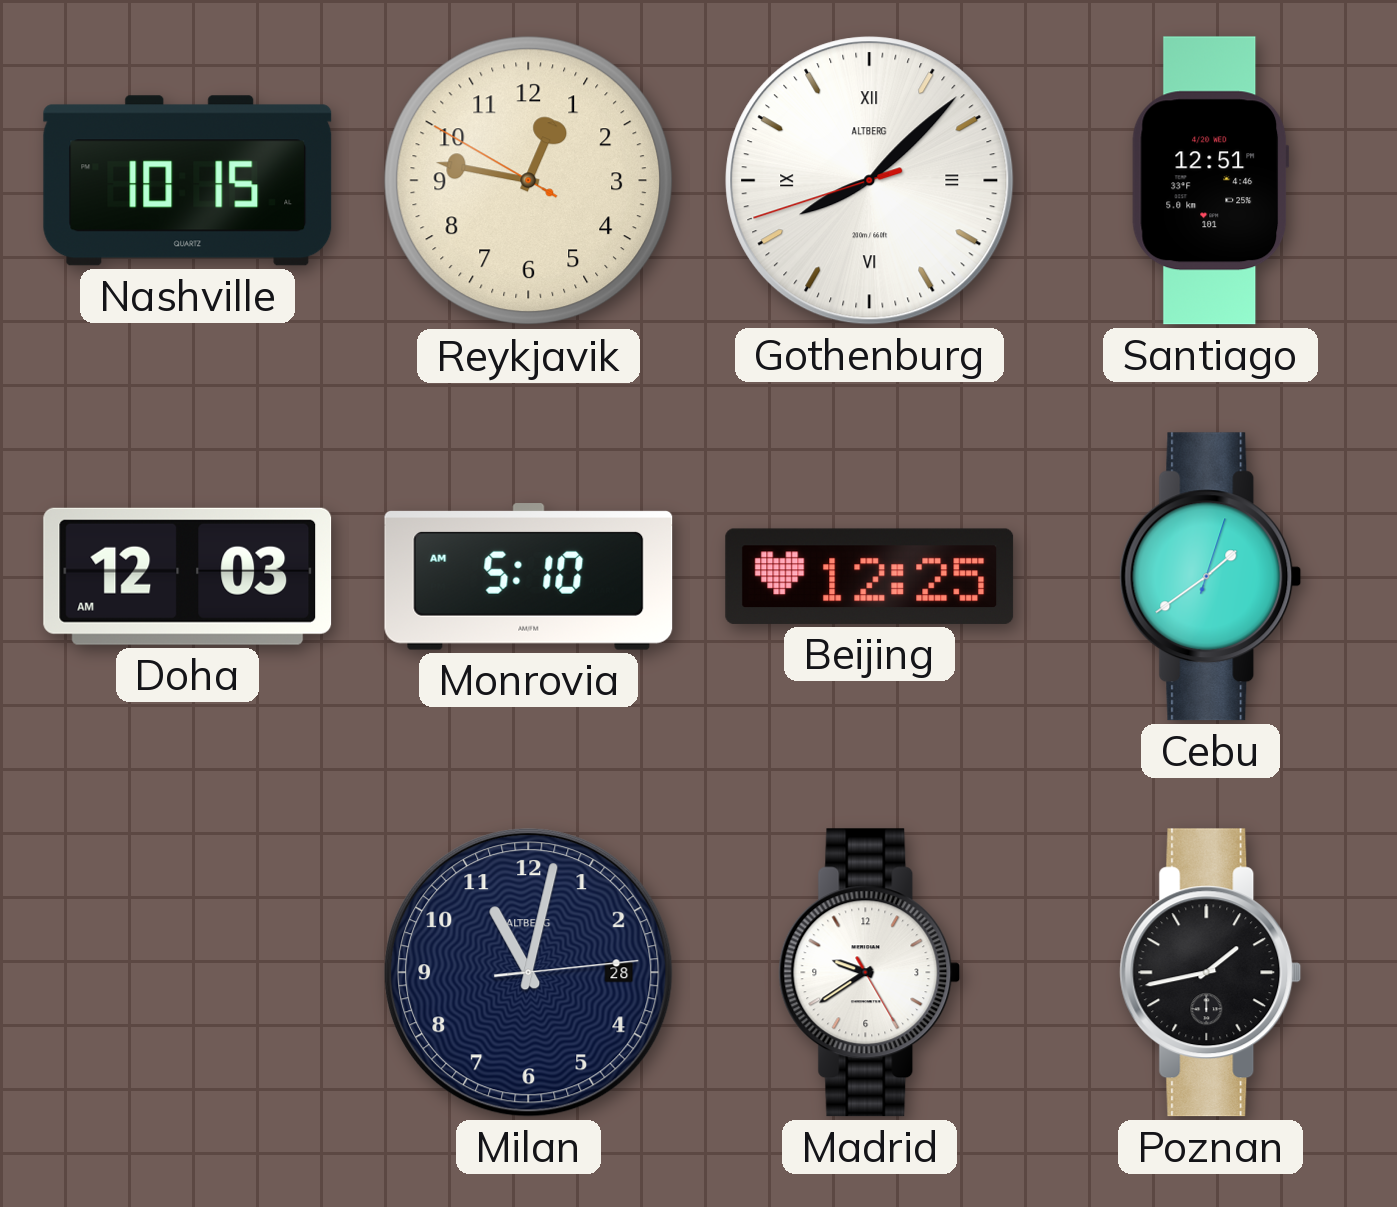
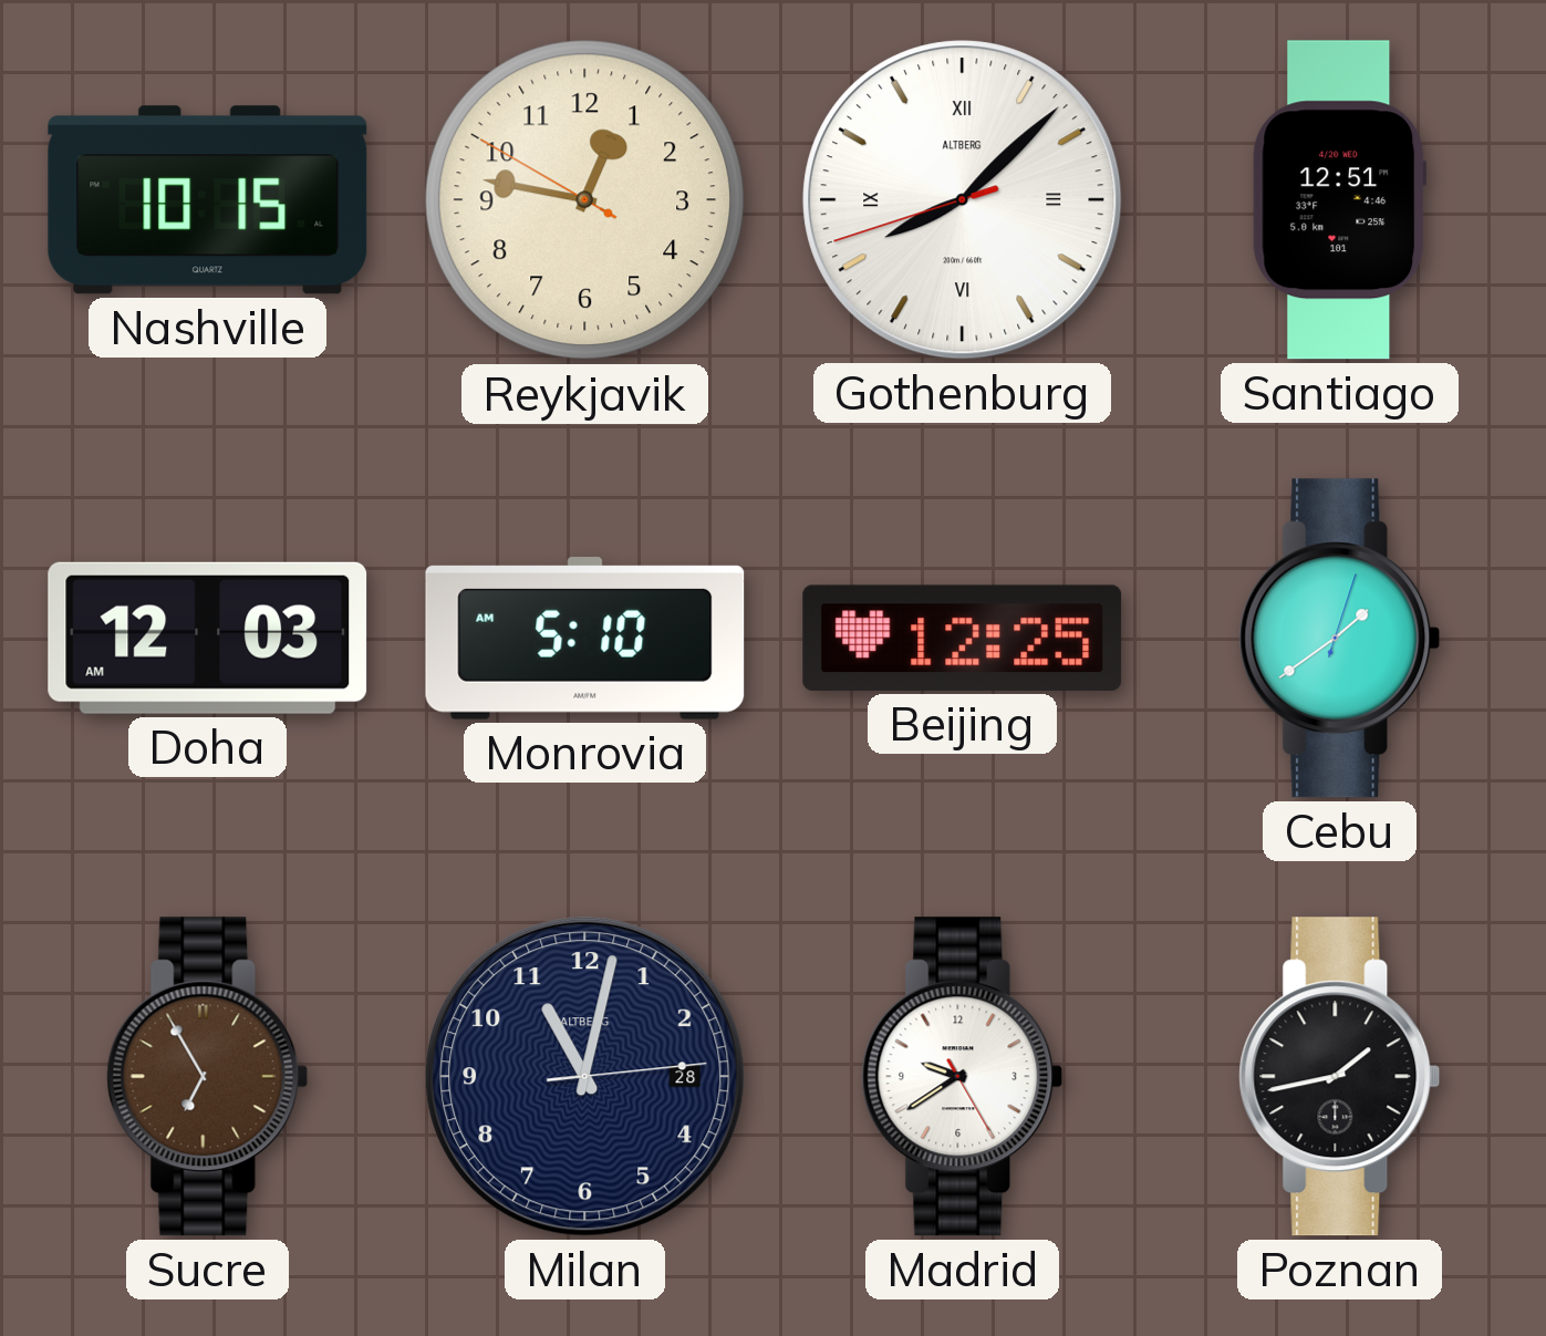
Sucre: none -> 6:55
